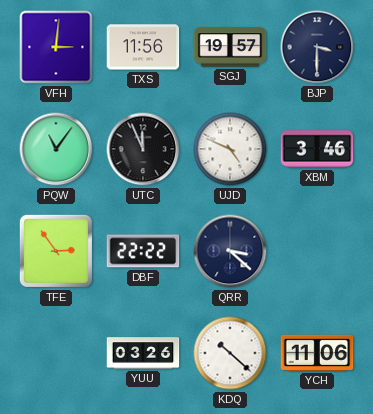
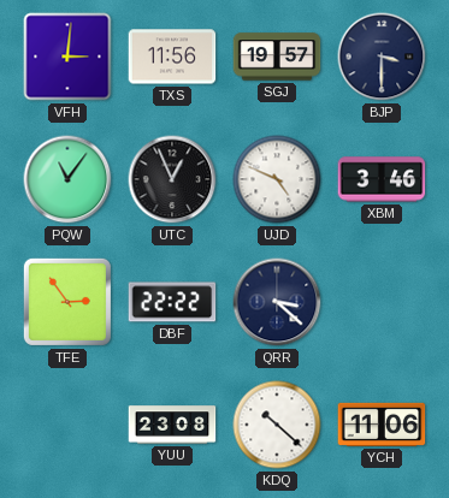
UTC: 11:56 -> 12:56
YUU: 03:26 -> 23:08
